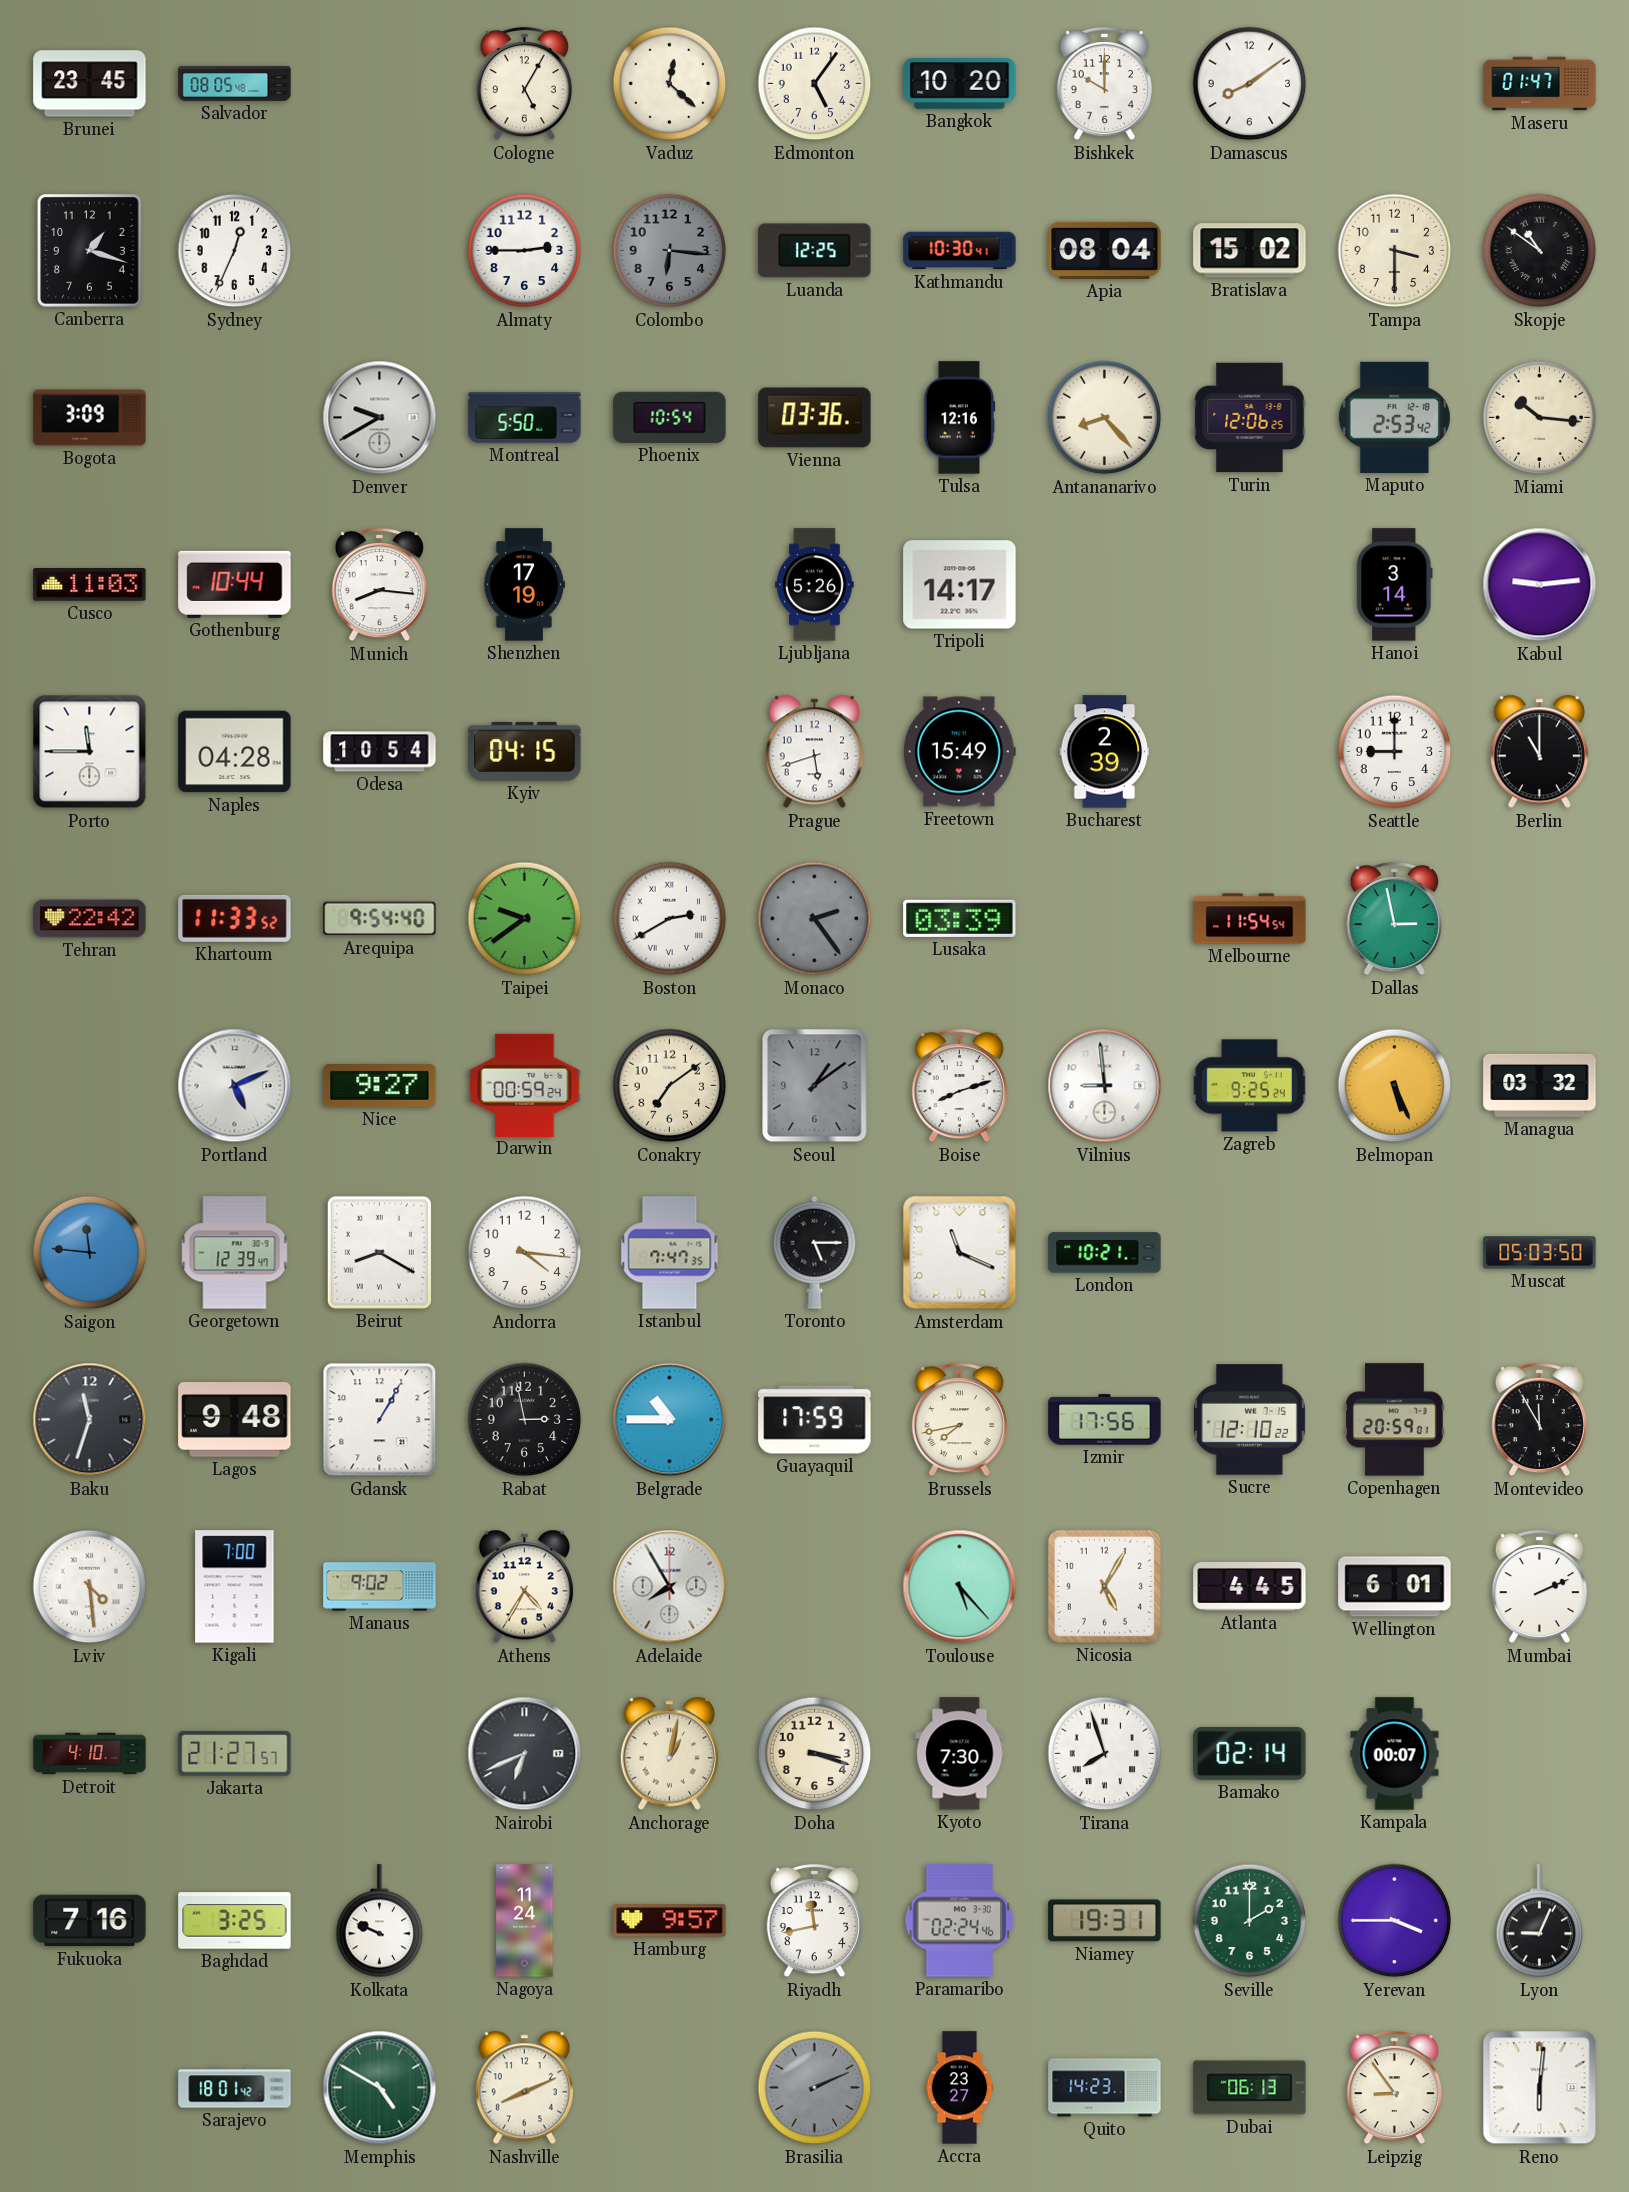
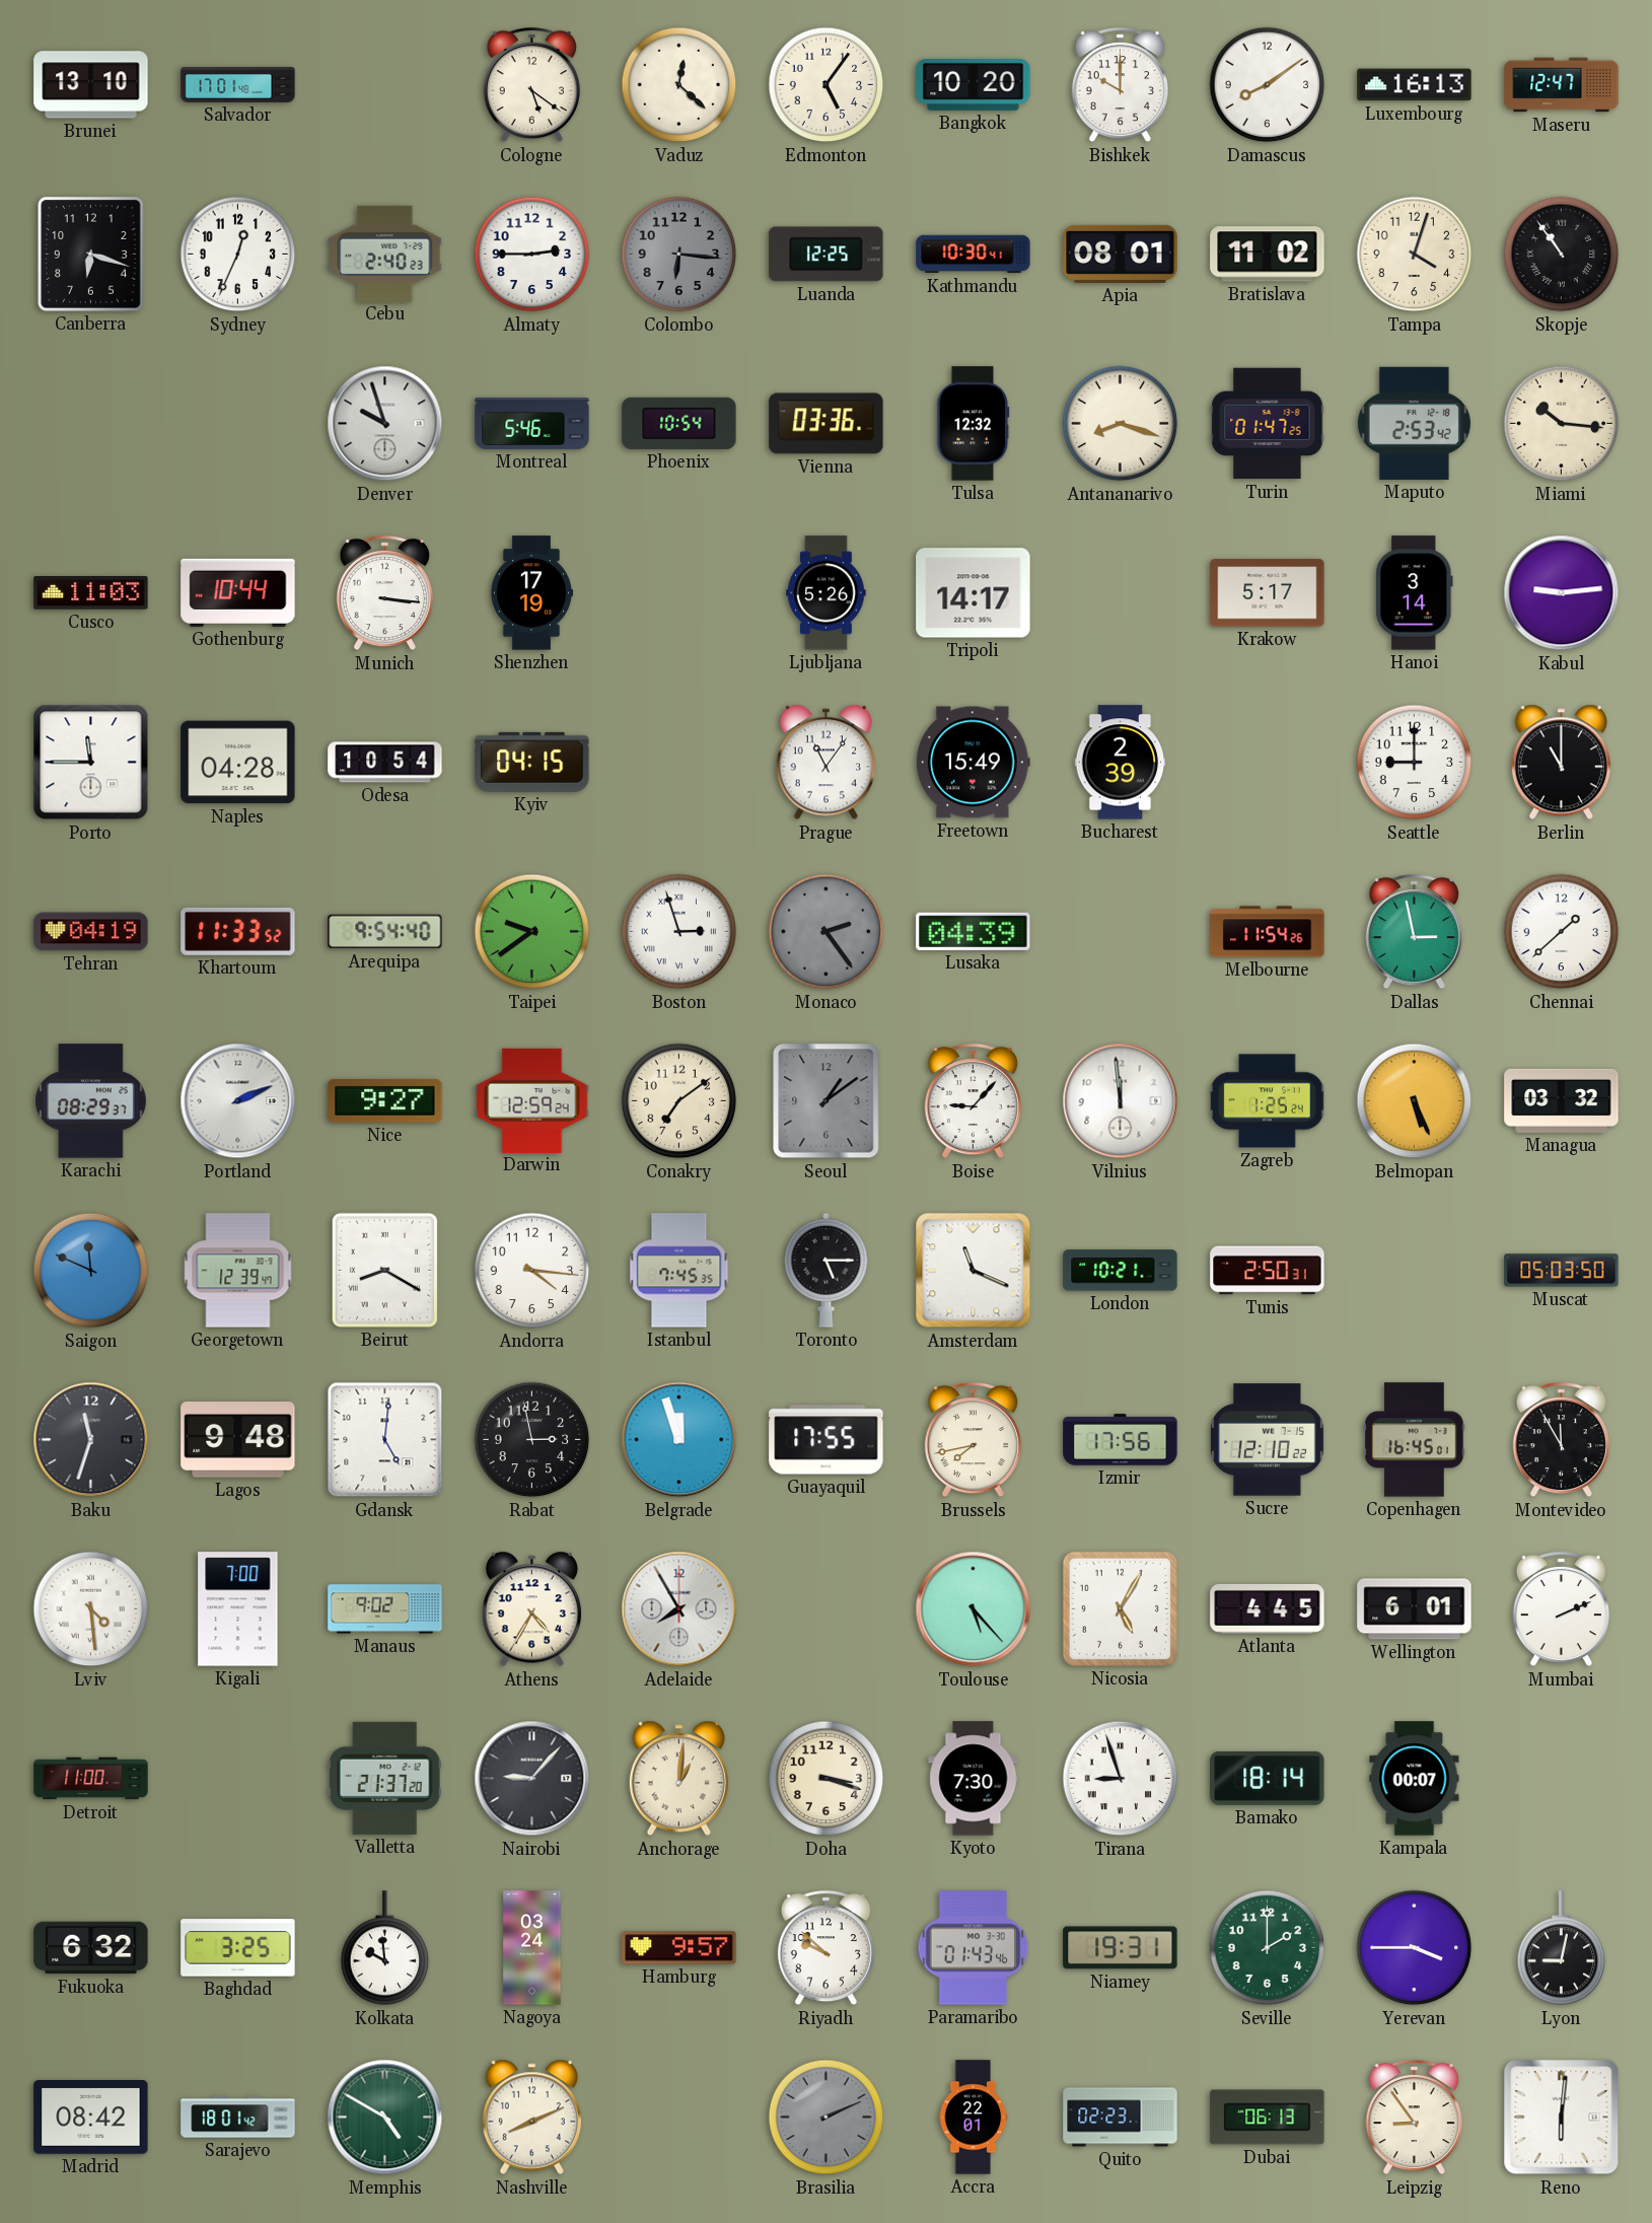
Brunei: 23:45 -> 13:10
Salvador: 08:05 -> 17:01
Cologne: 5:05 -> 5:21
Luxembourg: none -> 16:13
Maseru: 01:47 -> 12:47
Canberra: 1:18 -> 6:18
Cebu: none -> 2:40
Apia: 08:04 -> 08:01
Bratislava: 15:02 -> 11:02
Tampa: 3:30 -> 4:03
Skopje: 10:51 -> 10:54
Bogota: 3:09 -> none
Denver: 9:40 -> 9:57
Montreal: 5:50 -> 5:46
Tulsa: 12:16 -> 12:32
Antananarivo: 8:23 -> 8:18
Turin: 12:06 -> 01:47
Munich: 8:16 -> 3:16
Krakow: none -> 5:17
Prague: 5:42 -> 11:06
Tehran: 22:42 -> 04:19
Boston: 2:40 -> 2:57
Lusaka: 03:39 -> 04:39
Melbourne: 11:54:54 -> 11:54:26
Chennai: none -> 1:38
Karachi: none -> 08:29
Portland: 5:11 -> 2:11
Darwin: 00:59 -> 12:59
Boise: 8:12 -> 9:07
Vilnius: 8:59 -> 11:59
Zagreb: 9:25 -> 1:25
Saigon: 11:46 -> 11:49
Istanbul: 7:47 -> 7:45
Tunis: none -> 2:50
Gdansk: 1:05 -> 5:01
Belgrade: 10:45 -> 11:57
Guayaquil: 17:59 -> 17:55
Copenhagen: 20:59 -> 16:45
Detroit: 4:10 -> 11:00
Jakarta: 21:27 -> none
Valletta: none -> 21:37
Nairobi: 6:41 -> 9:07
Anchorage: 1:02 -> 1:01
Tirana: 7:57 -> 8:57
Bamako: 02:14 -> 18:14
Fukuoka: 7:16 -> 6:32
Kolkata: 9:49 -> 9:59
Nagoya: 11:24 -> 03:24
Riyadh: 11:43 -> 9:52
Paramaribo: 02:24 -> 01:43
Lyon: 9:04 -> 9:02
Madrid: none -> 08:42
Accra: 23:27 -> 22:01
Quito: 14:23 -> 02:23
